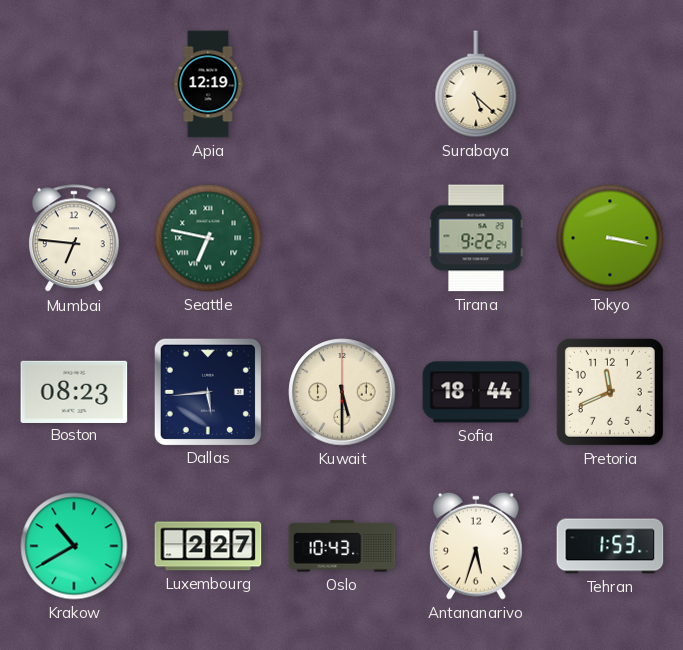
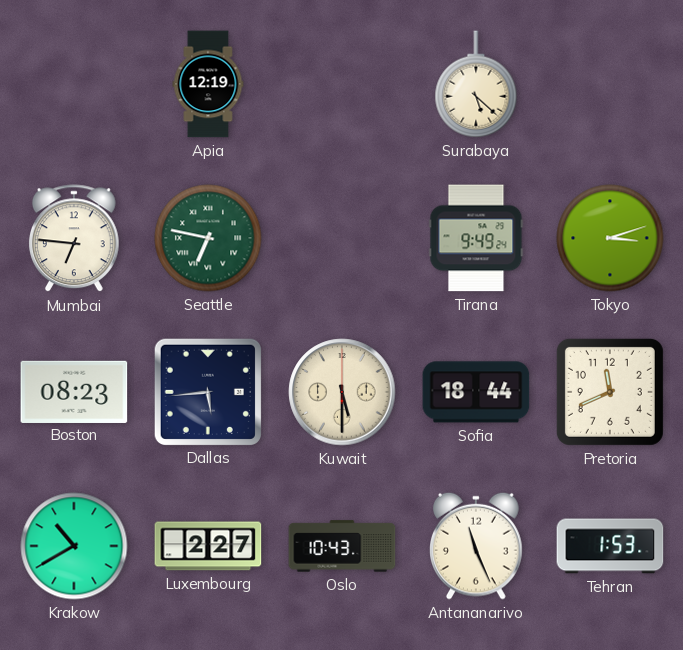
Tirana: 9:22 -> 9:49
Tokyo: 3:17 -> 3:12
Antananarivo: 5:33 -> 11:26
